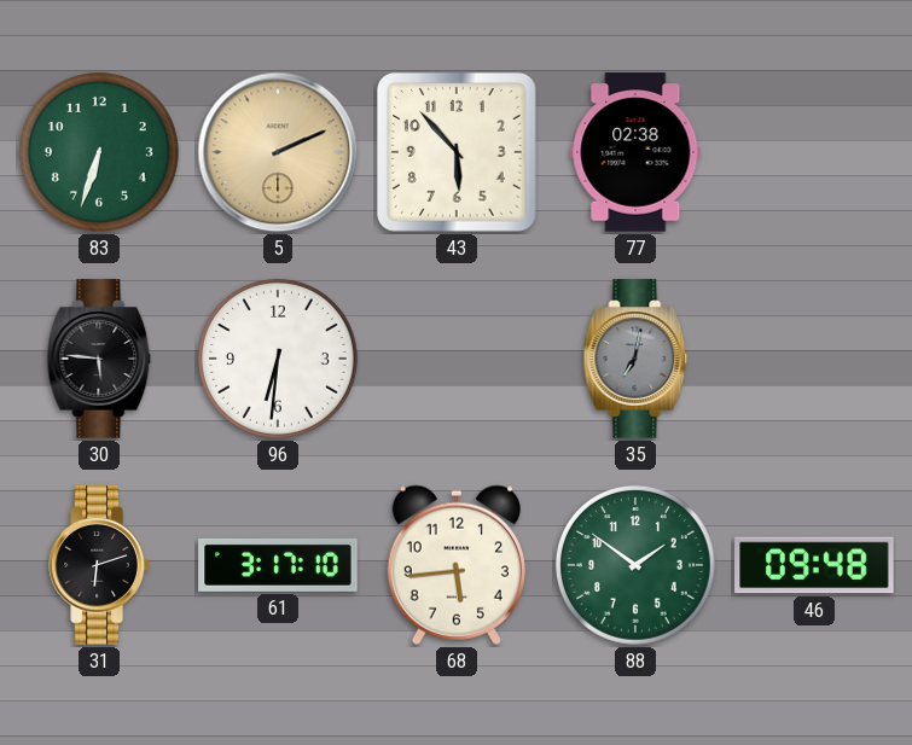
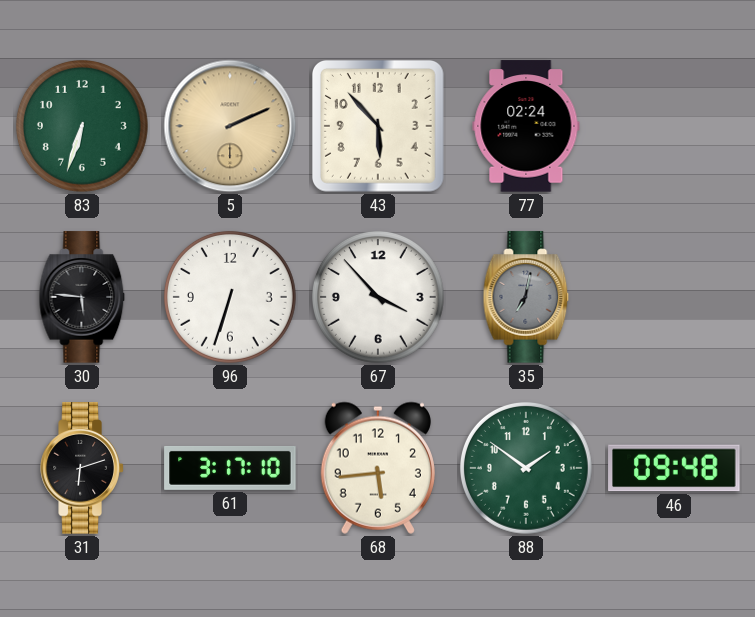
77: 02:38 -> 02:24
96: 6:31 -> 6:33
67: none -> 3:53
